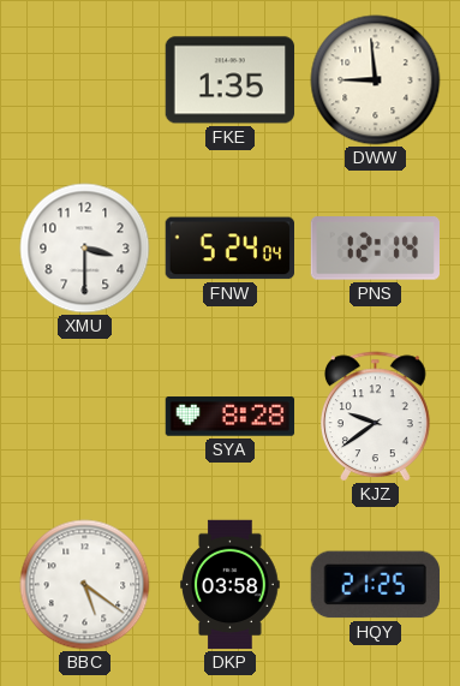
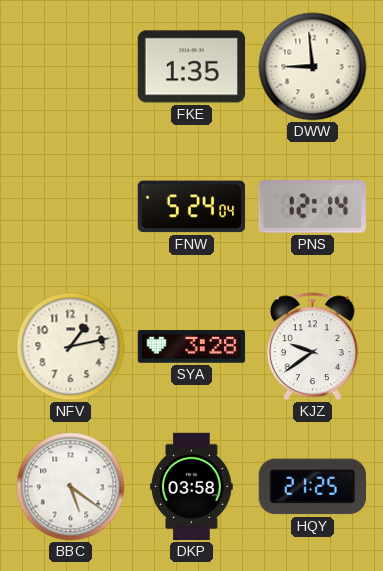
XMU: 3:30 -> none
NFV: none -> 1:13
SYA: 8:28 -> 3:28
